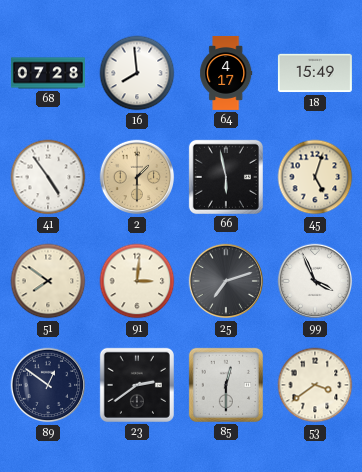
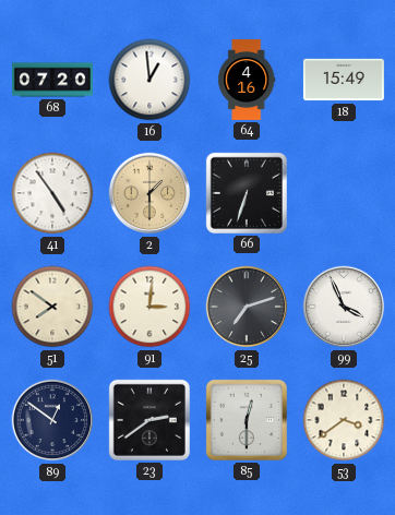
68: 07:28 -> 07:20
16: 7:59 -> 12:59
64: 4:17 -> 4:16
66: 5:58 -> 6:33
45: 5:03 -> none
